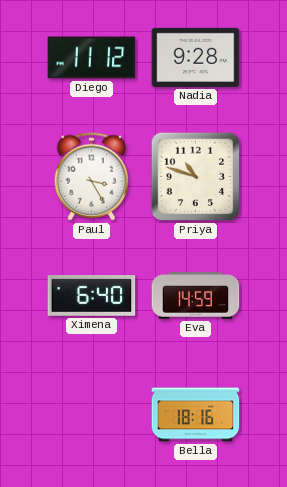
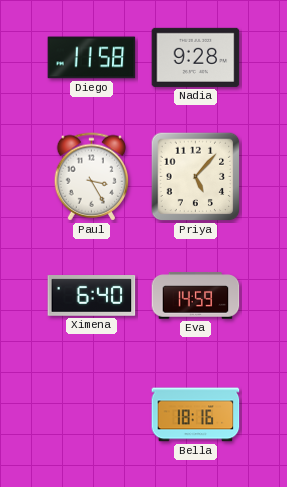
Diego: 11:12 -> 11:58
Priya: 10:48 -> 5:07
